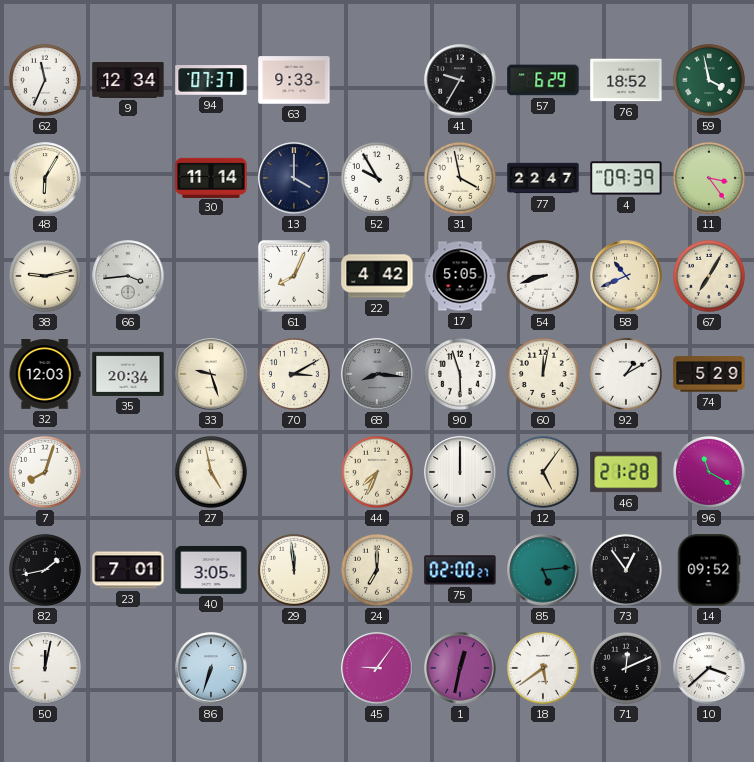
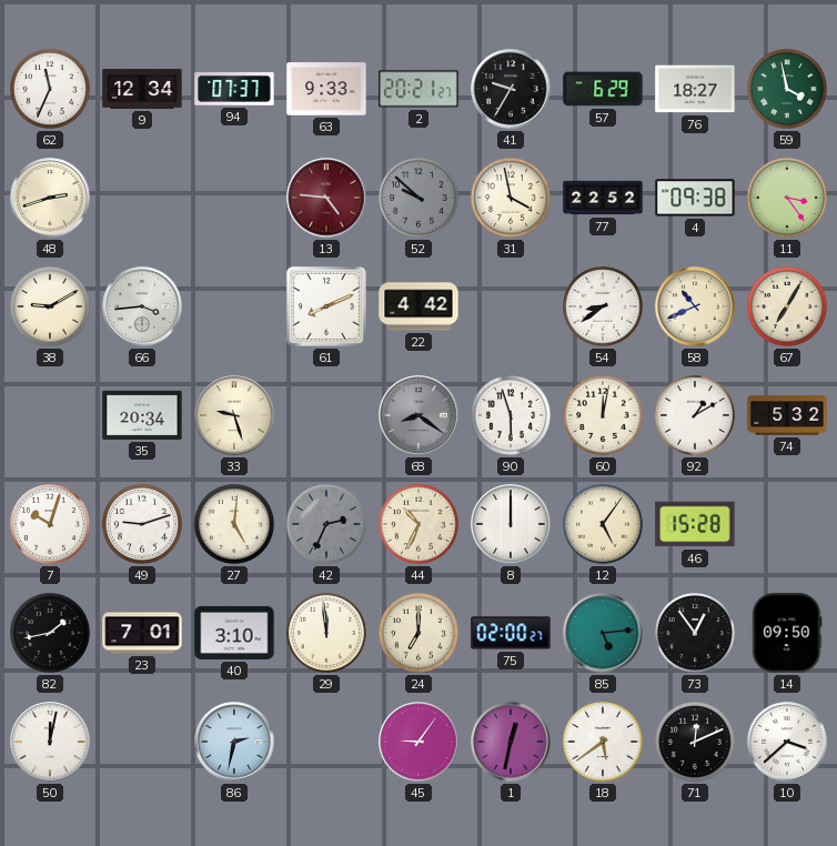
2: none -> 20:21
76: 18:52 -> 18:27
48: 6:05 -> 2:42
30: 11:14 -> none
13: 4:00 -> 4:46
13 dial: navy -> burgundy
52: 9:55 -> 9:52
52 dial: white -> grey
77: 22:47 -> 22:52
4: 09:39 -> 09:38
38: 9:13 -> 9:10
61: 8:04 -> 8:11
17: 5:05 -> none
54: 8:42 -> 8:39
32: 12:03 -> none
70: 3:10 -> none
68: 8:16 -> 8:21
74: 5:29 -> 5:32
7: 8:03 -> 10:03
49: none -> 9:12
27: 4:58 -> 5:01
42: none -> 2:34
44: 7:34 -> 10:34
46: 21:28 -> 15:28
96: 11:20 -> none
40: 3:05 -> 3:10
14: 09:52 -> 09:50
86: 6:33 -> 2:32
